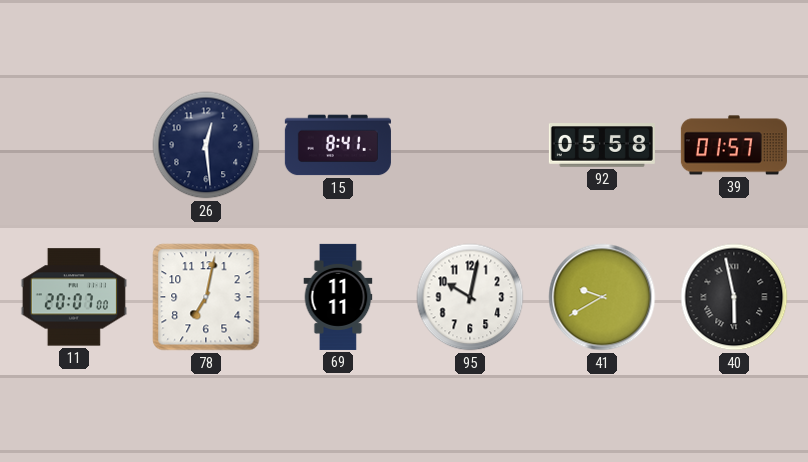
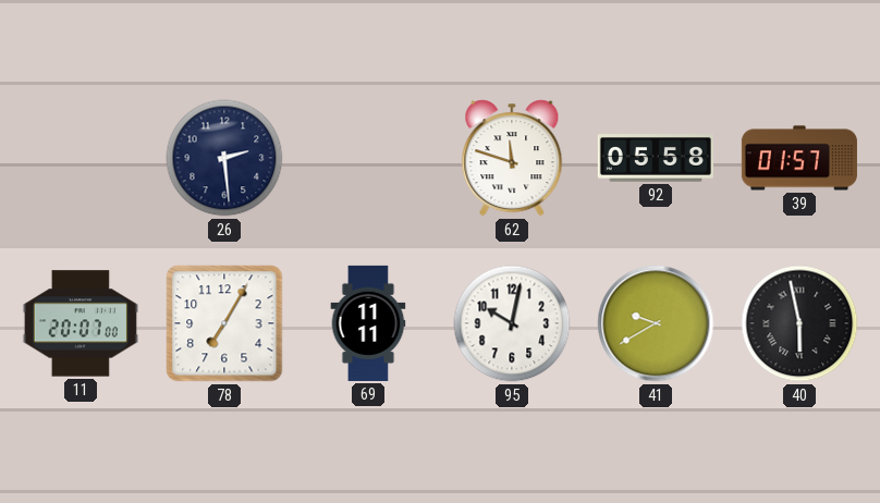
26: 12:29 -> 2:29
15: 8:41 -> none
62: none -> 11:48
78: 7:02 -> 7:05
